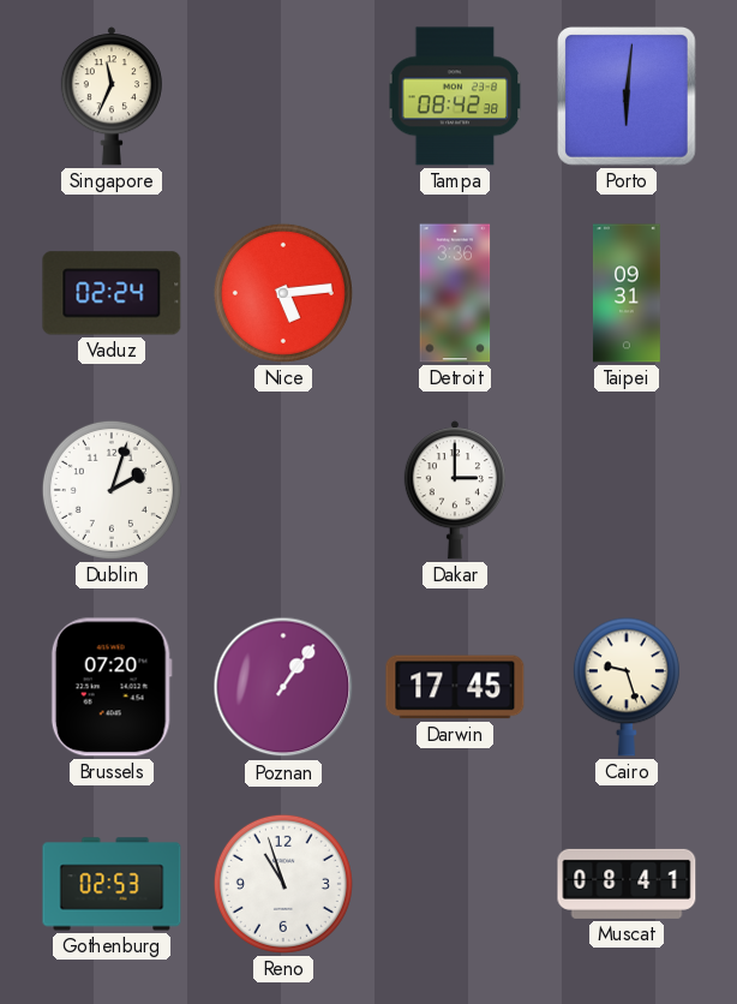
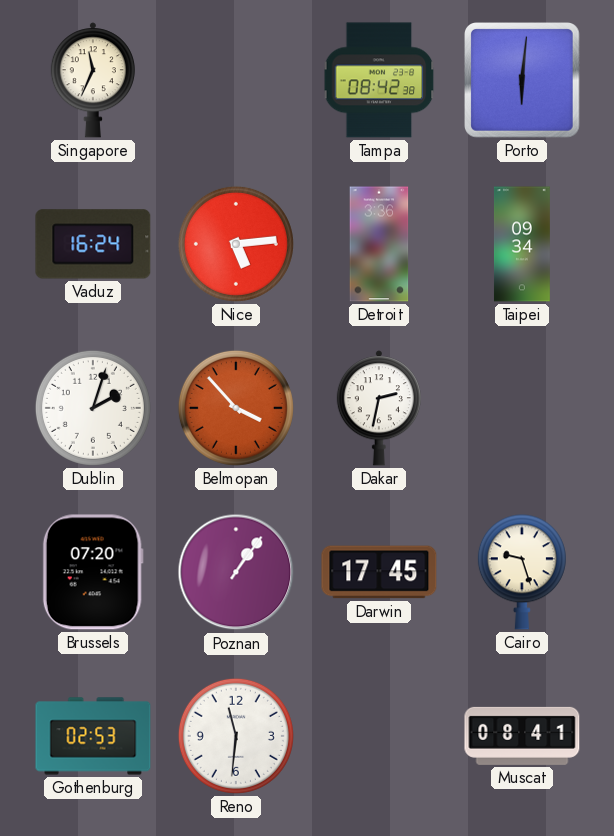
Vaduz: 02:24 -> 16:24
Taipei: 09:31 -> 09:34
Belmopan: none -> 3:53
Dakar: 3:00 -> 2:32
Reno: 10:57 -> 11:31
